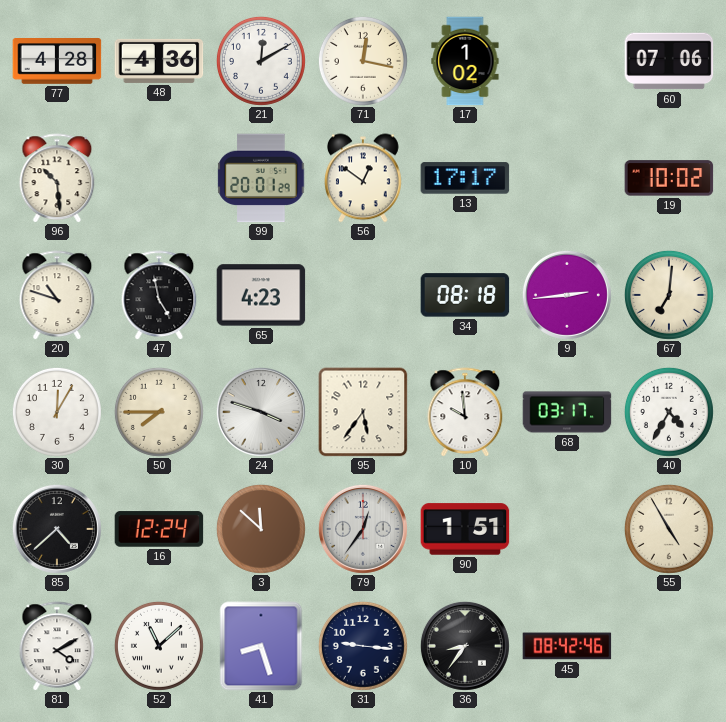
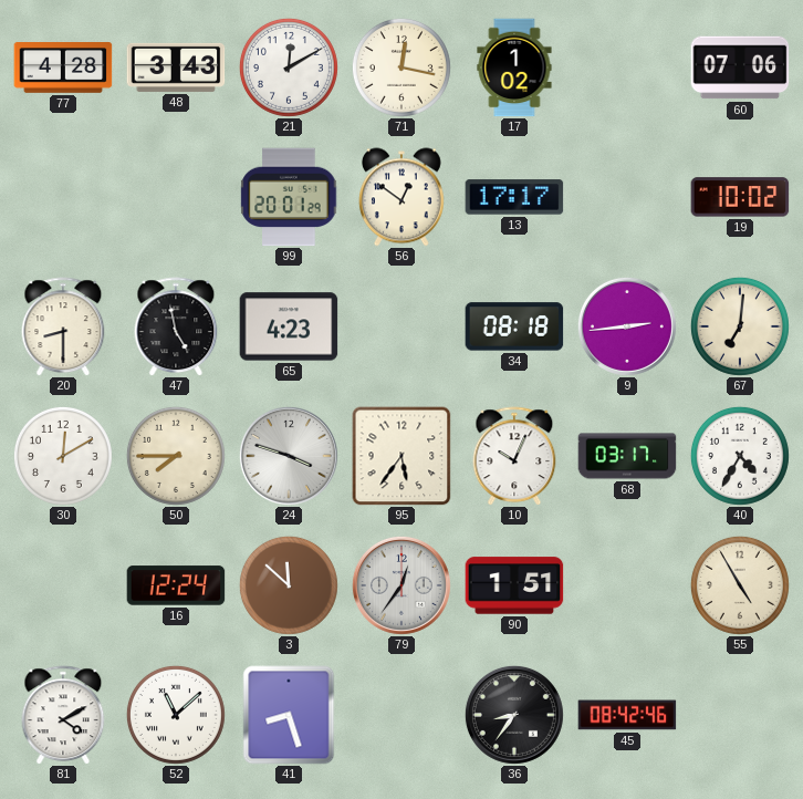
48: 4:36 -> 3:43
96: 10:29 -> none
20: 10:48 -> 8:30
30: 12:05 -> 12:10
10: 9:59 -> 10:04
85: 4:38 -> none
31: 9:16 -> none
